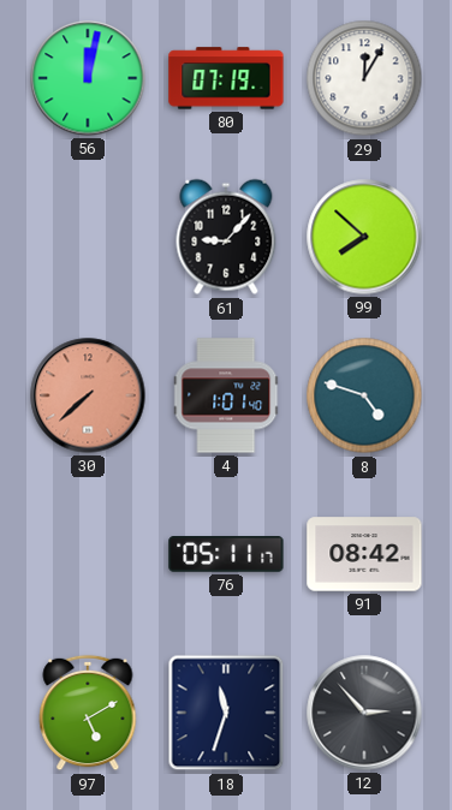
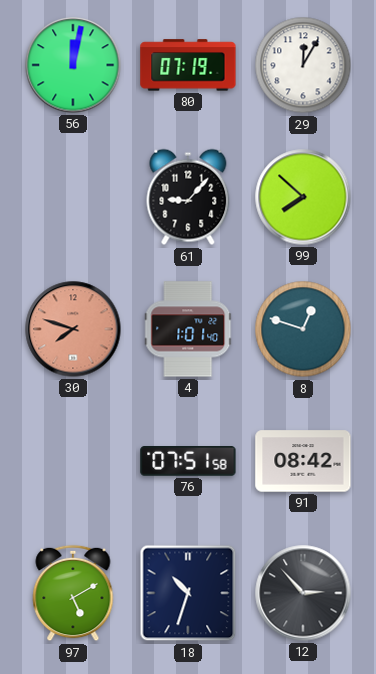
30: 7:38 -> 7:48
8: 4:48 -> 12:48
76: 05:11 -> 07:51
18: 11:33 -> 10:33
